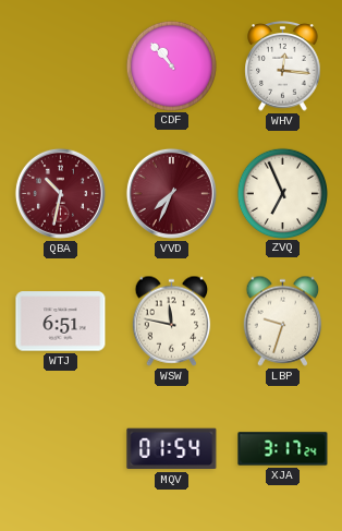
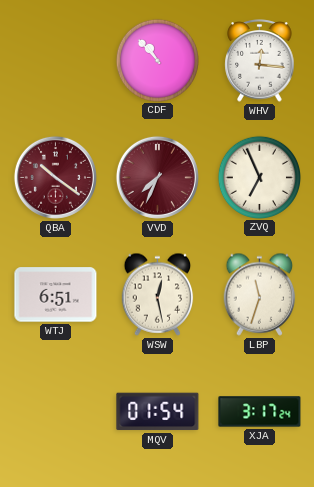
QBA: 10:32 -> 10:21
WSW: 11:47 -> 12:28
LBP: 9:33 -> 11:33
